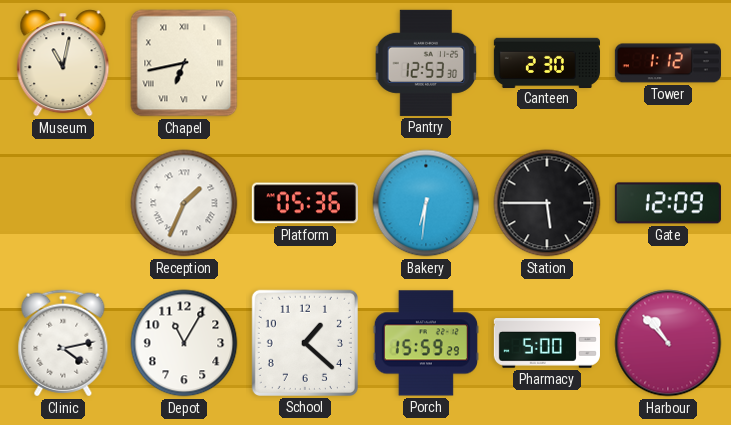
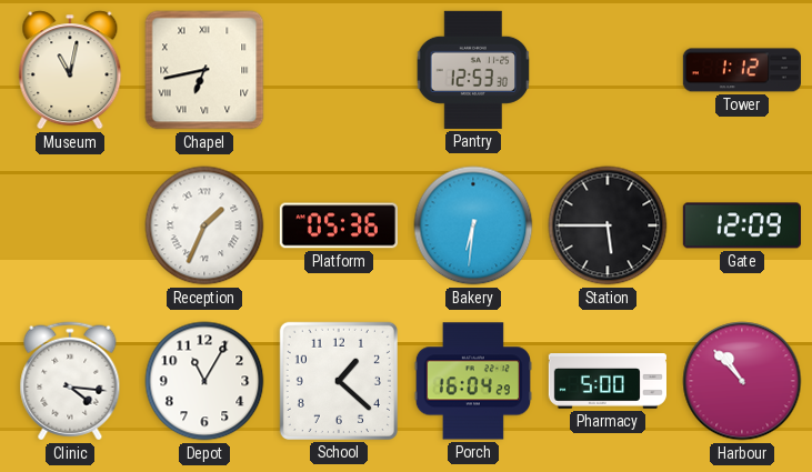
Canteen: 2:30 -> none
Clinic: 4:13 -> 4:16
Porch: 15:59 -> 16:04
